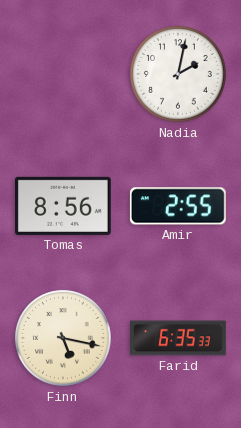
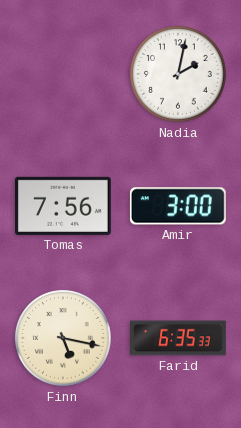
Tomas: 8:56 -> 7:56
Amir: 2:55 -> 3:00
